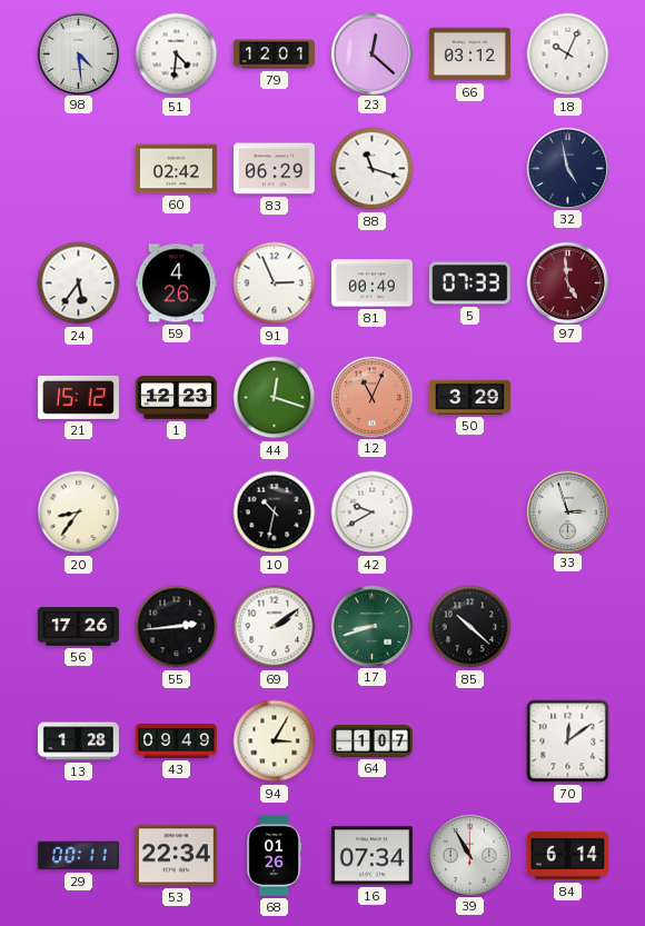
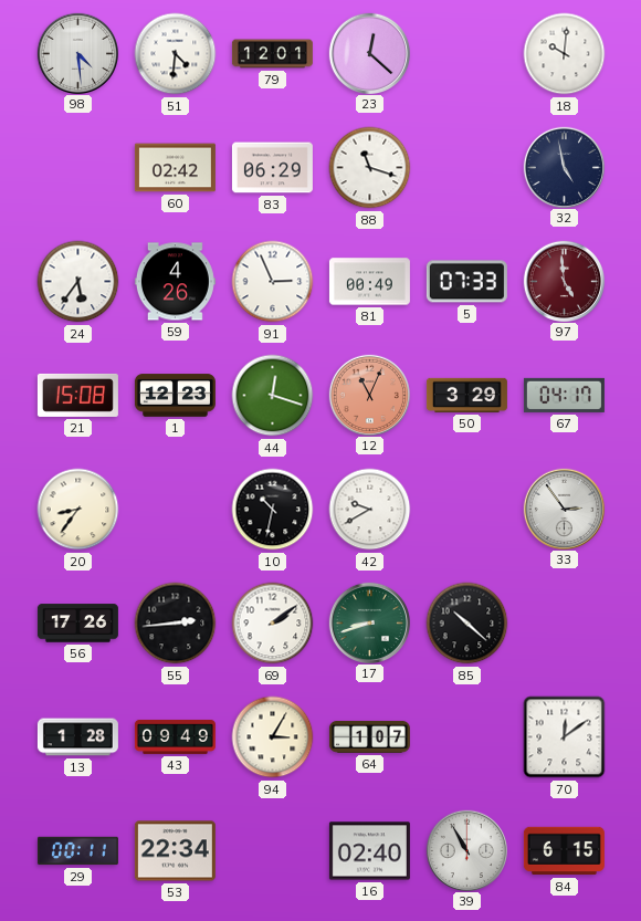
66: 03:12 -> none
18: 10:04 -> 10:01
21: 15:12 -> 15:08
67: none -> 04:17
33: 2:57 -> 2:54
68: 01:26 -> none
16: 07:34 -> 02:40
84: 6:14 -> 6:15
